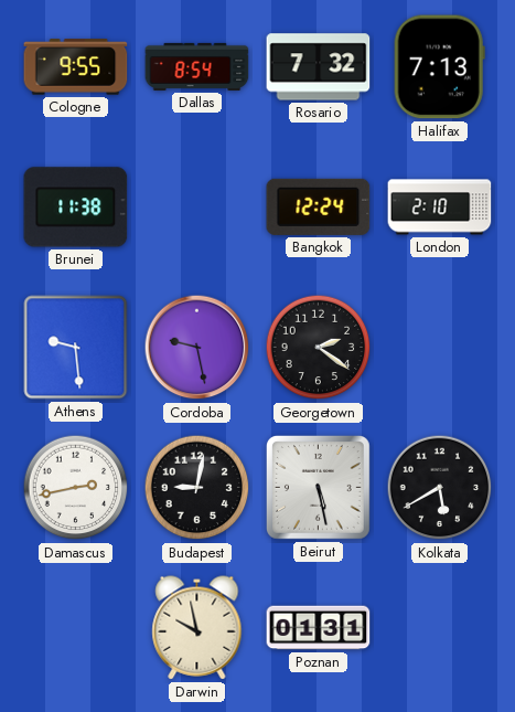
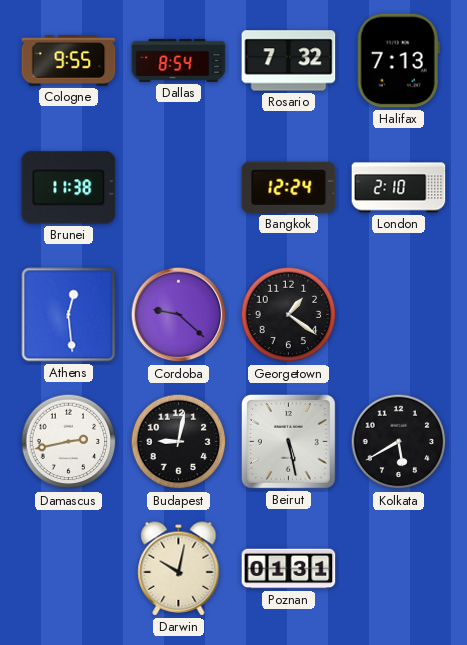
Athens: 9:29 -> 12:29
Cordoba: 9:28 -> 9:22
Georgetown: 2:21 -> 1:21
Darwin: 9:58 -> 10:02
